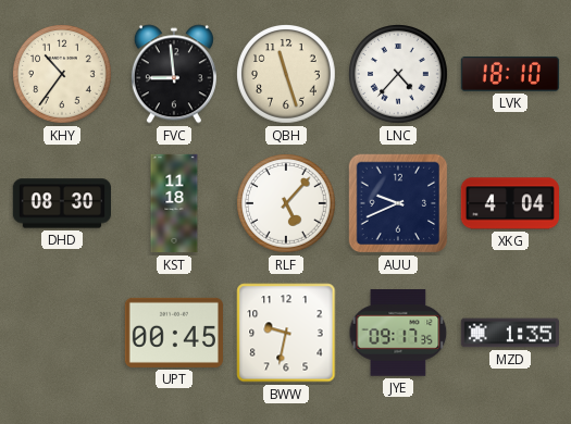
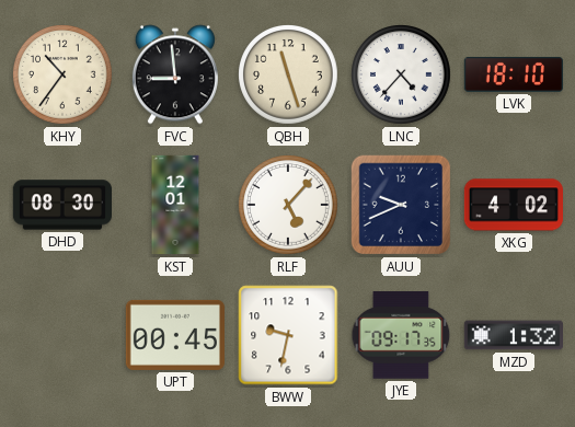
KST: 11:18 -> 12:01
XKG: 4:04 -> 4:02
MZD: 1:35 -> 1:32
